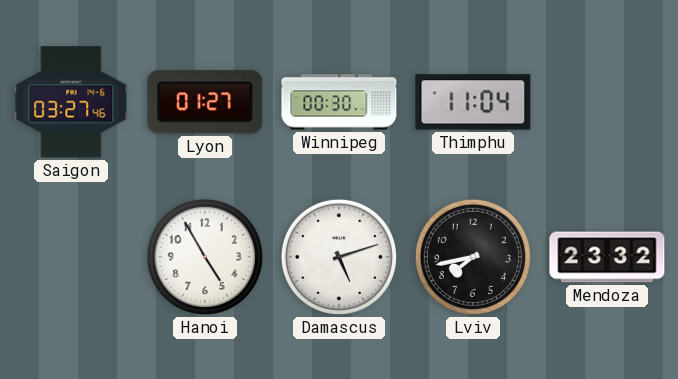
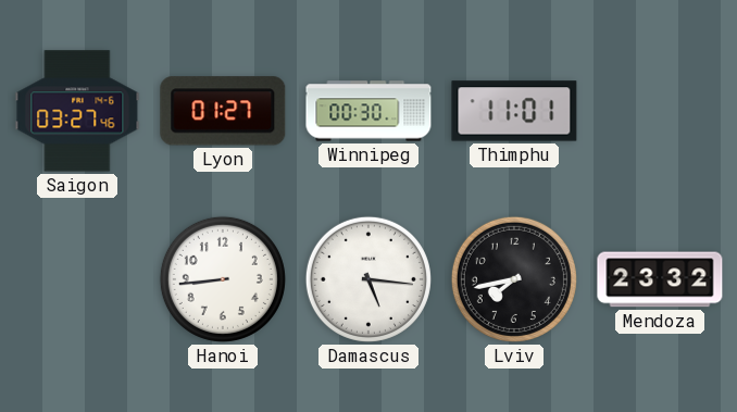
Thimphu: 11:04 -> 11:01
Hanoi: 4:55 -> 8:44
Damascus: 5:12 -> 5:16
